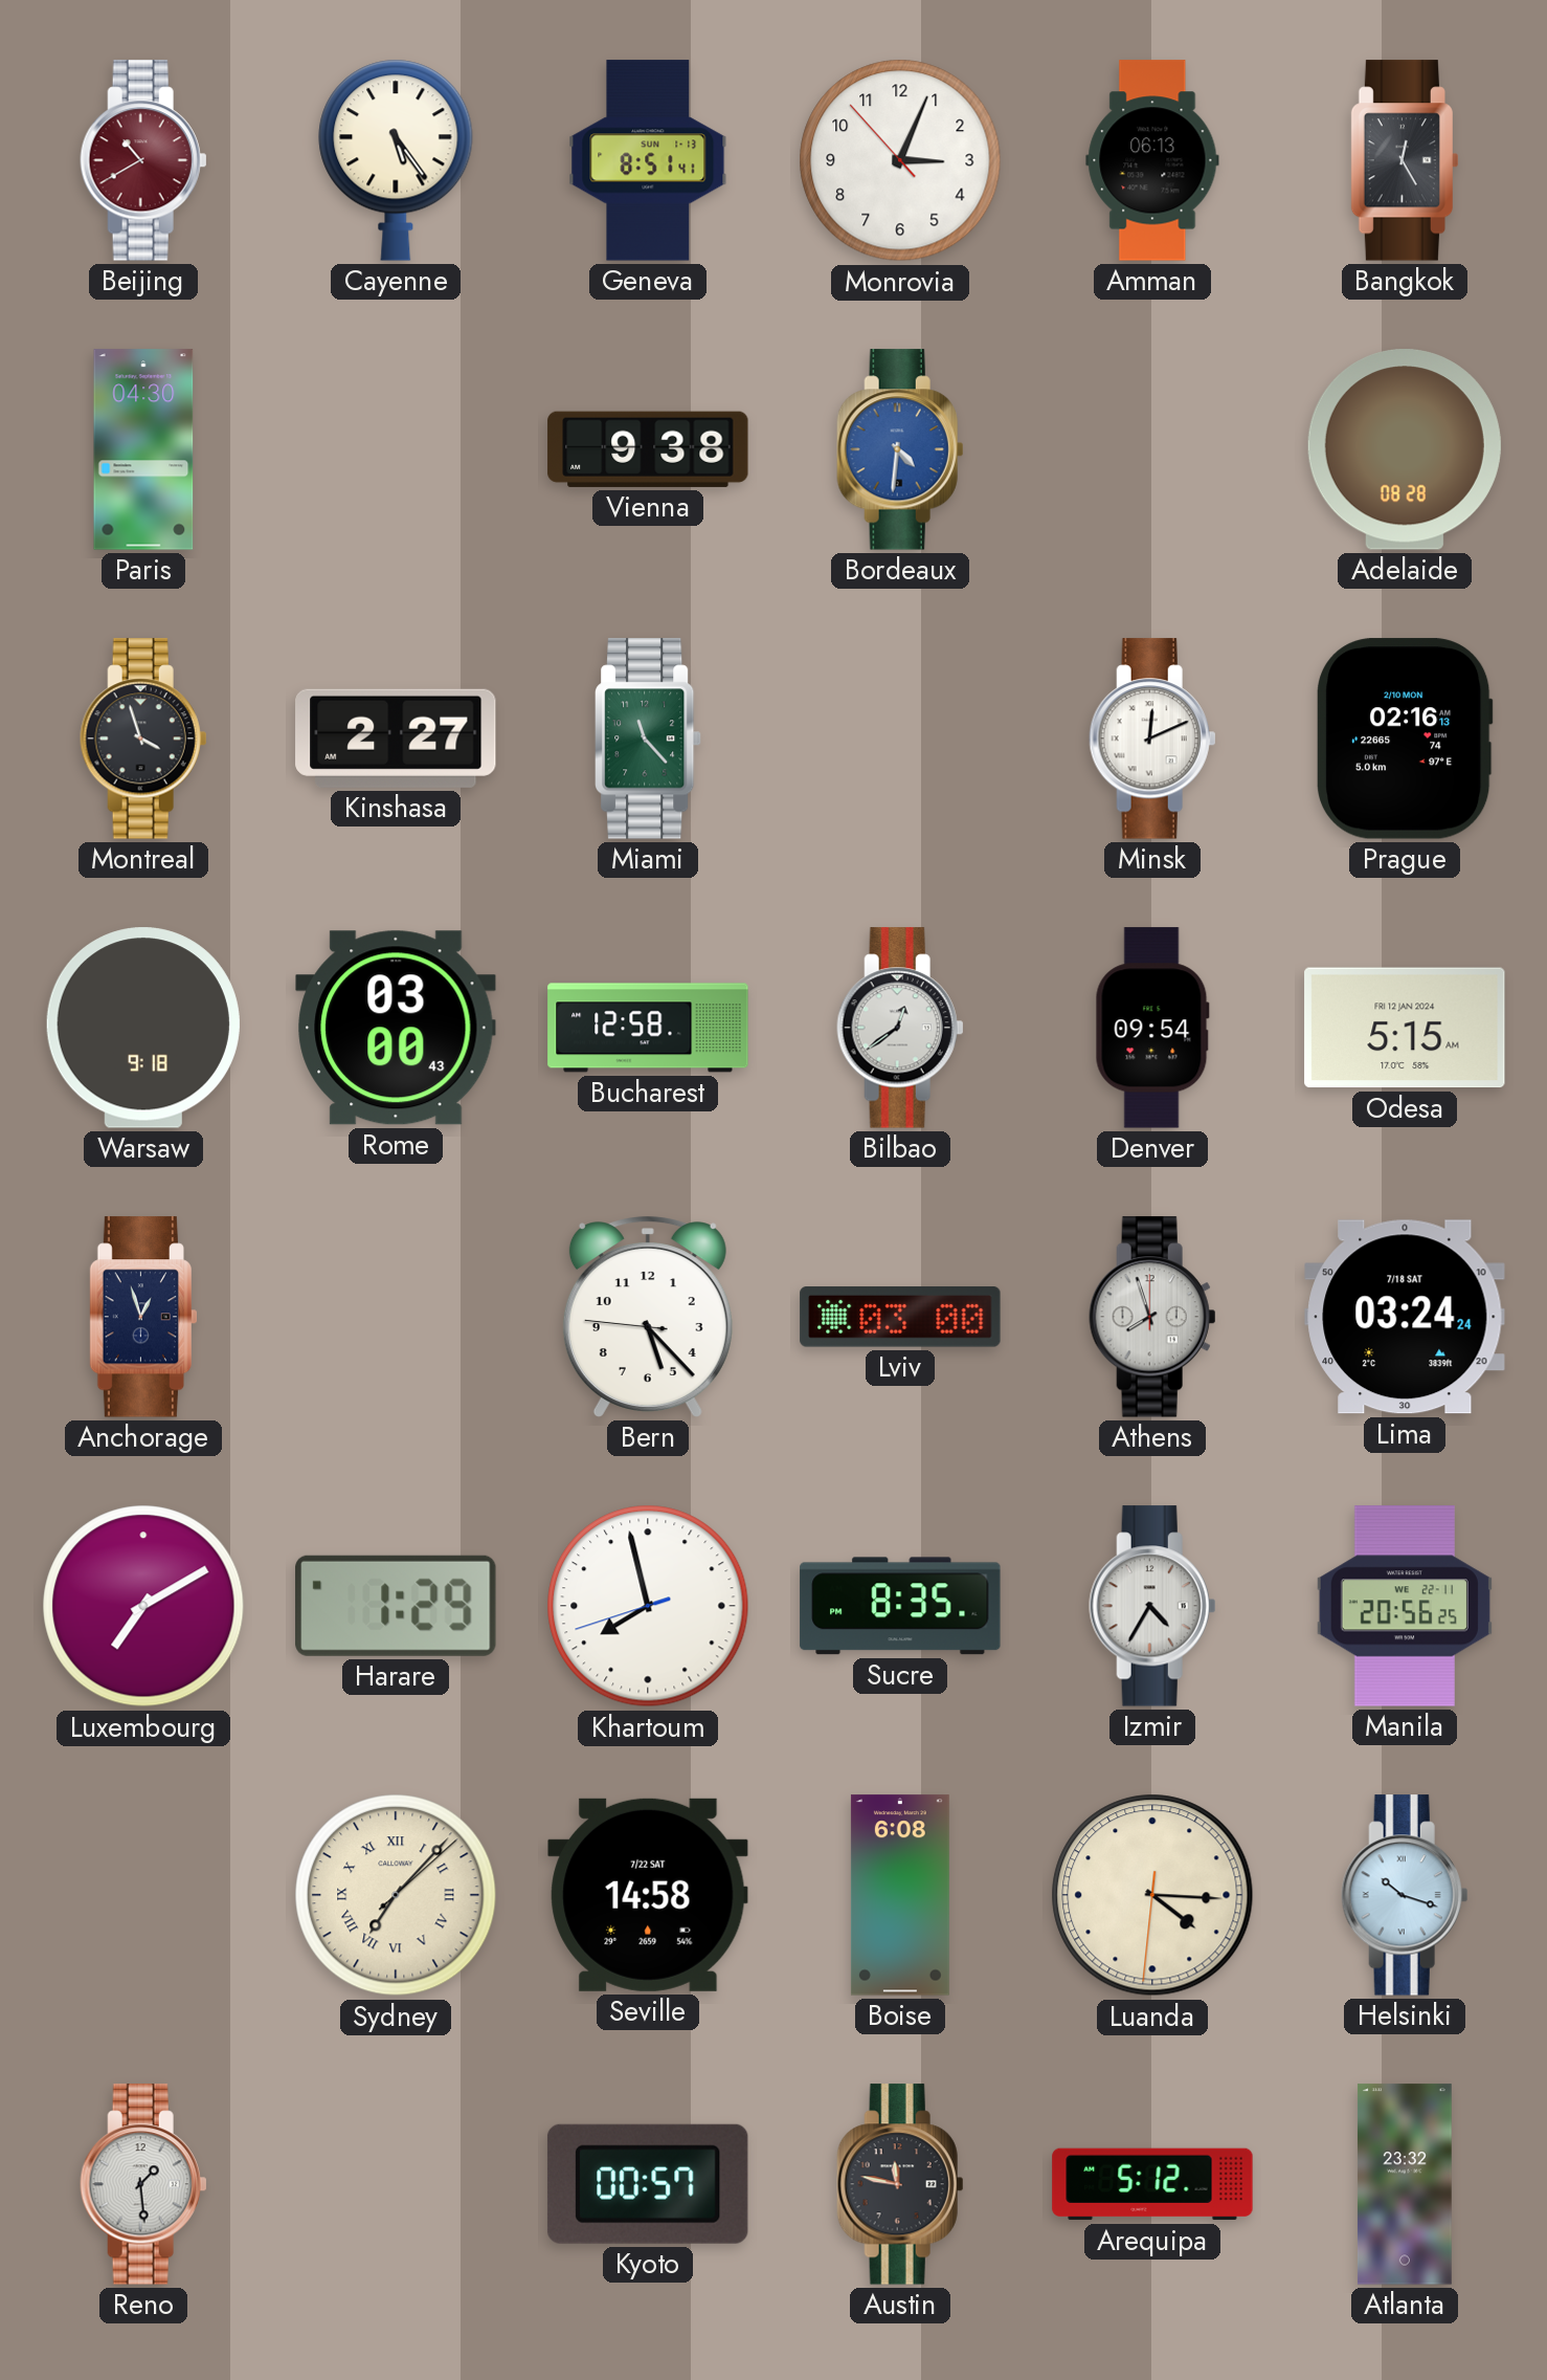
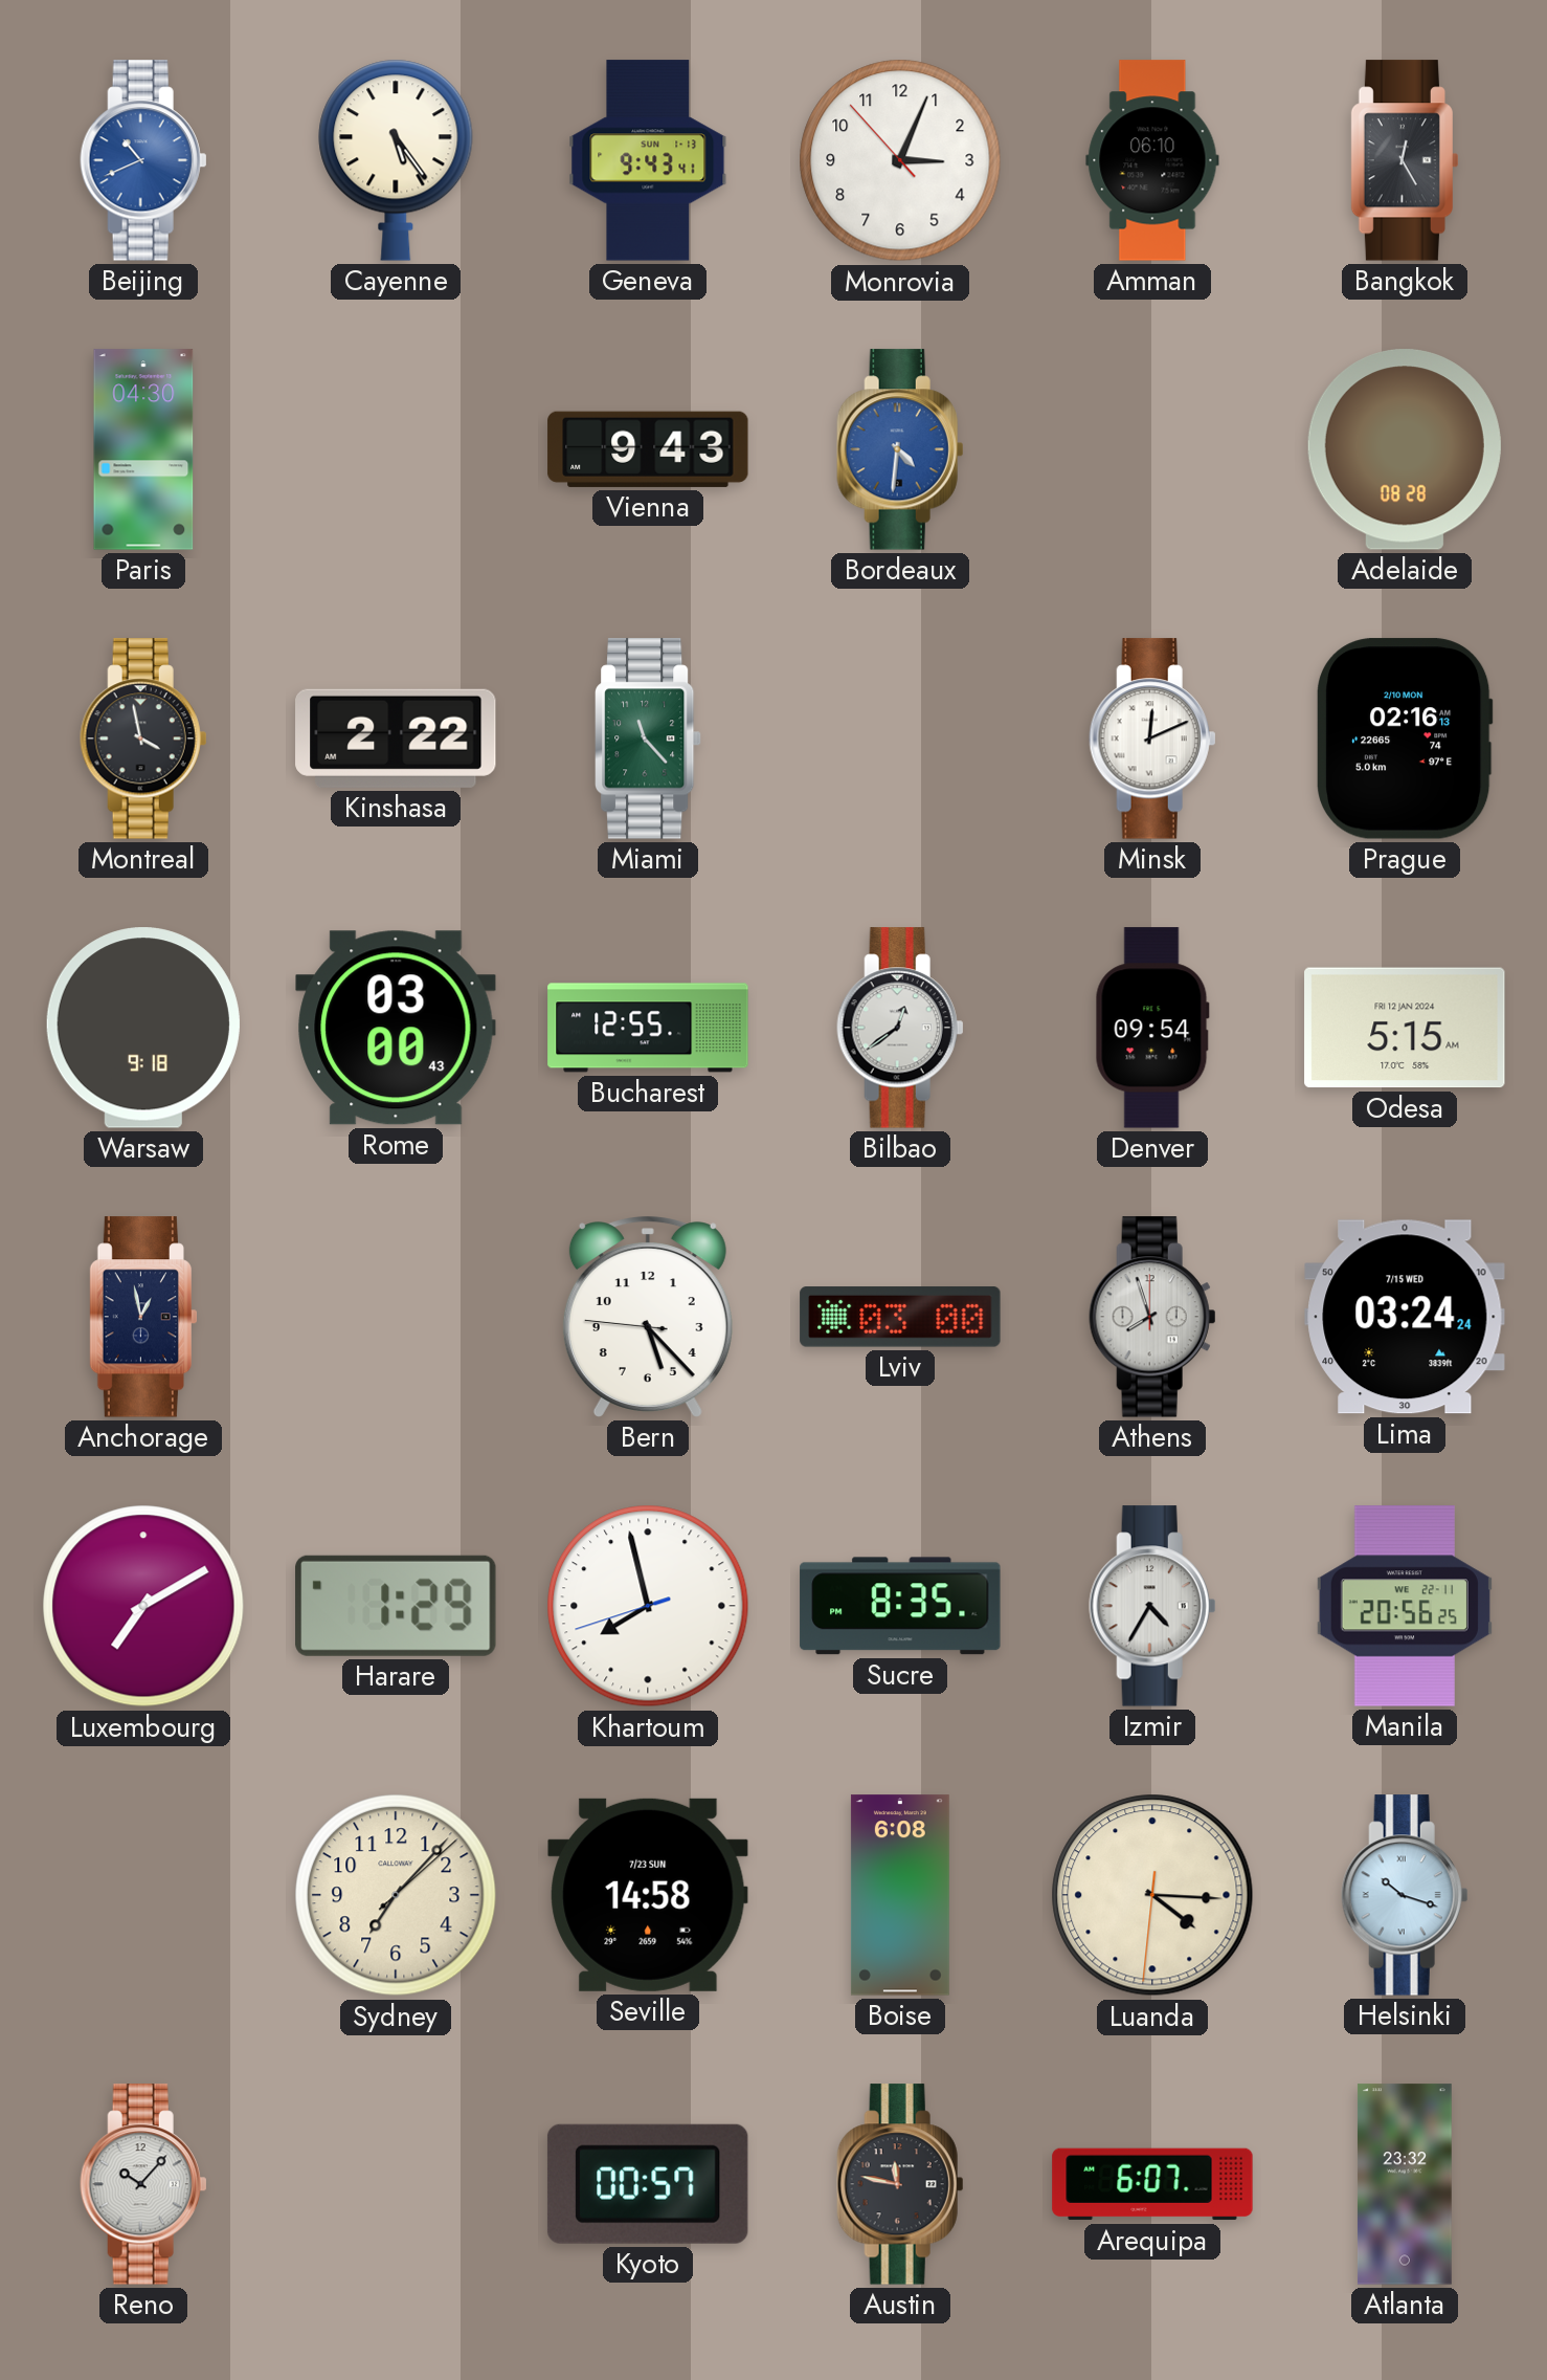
Beijing: 10:40 -> 10:41
Beijing dial: burgundy -> blue
Geneva: 8:51 -> 9:43
Amman: 06:13 -> 06:10
Vienna: 9:38 -> 9:43
Montreal: 3:57 -> 3:58
Kinshasa: 2:27 -> 2:22
Bucharest: 12:58 -> 12:55
Anchorage: 12:57 -> 12:58
Lima date: 7/18 SAT -> 7/15 WED
Sydney numerals: Roman -> Arabic
Seville date: 7/22 SAT -> 7/23 SUN
Reno: 1:29 -> 10:07
Arequipa: 5:12 -> 6:07
